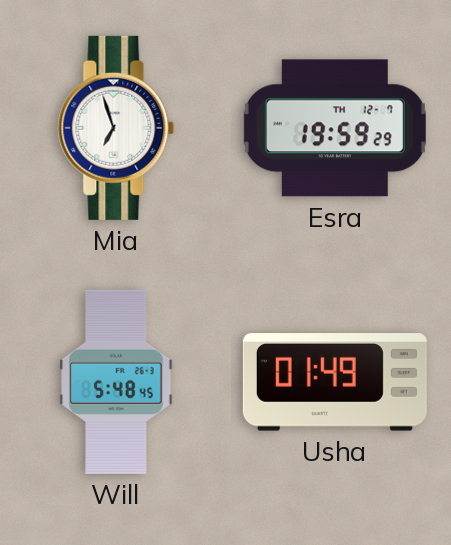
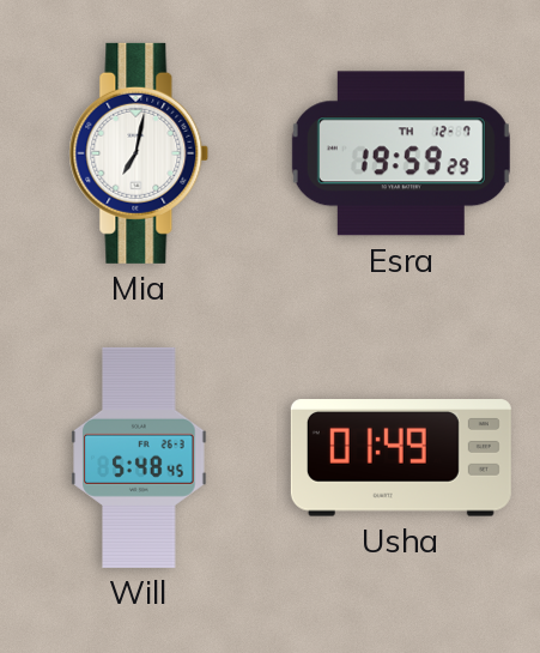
Mia: 6:57 -> 7:02
